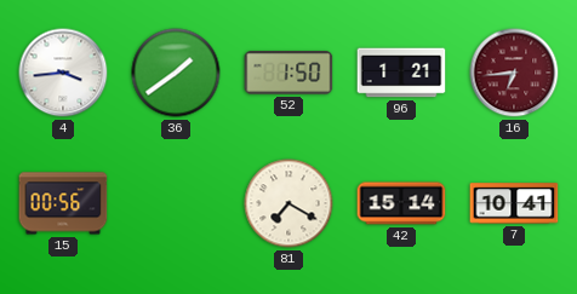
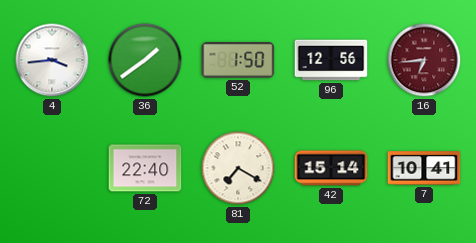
96: 1:21 -> 12:56
15: 00:56 -> none
72: none -> 22:40
